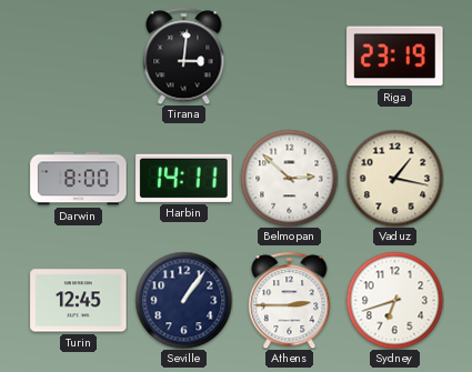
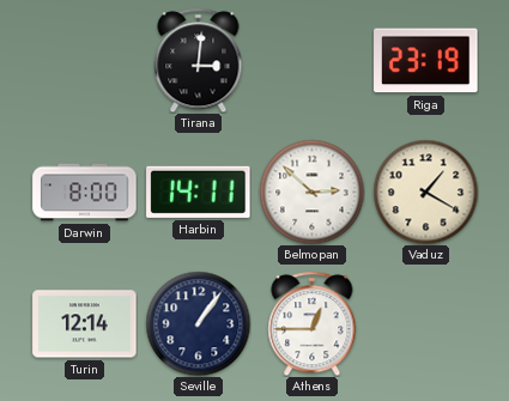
Vaduz: 1:17 -> 1:20
Turin: 12:45 -> 12:14
Athens: 2:45 -> 12:45
Sydney: 6:42 -> none
